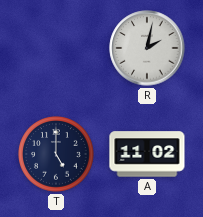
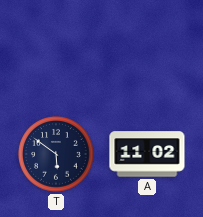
R: 2:02 -> none
T: 5:00 -> 5:51
